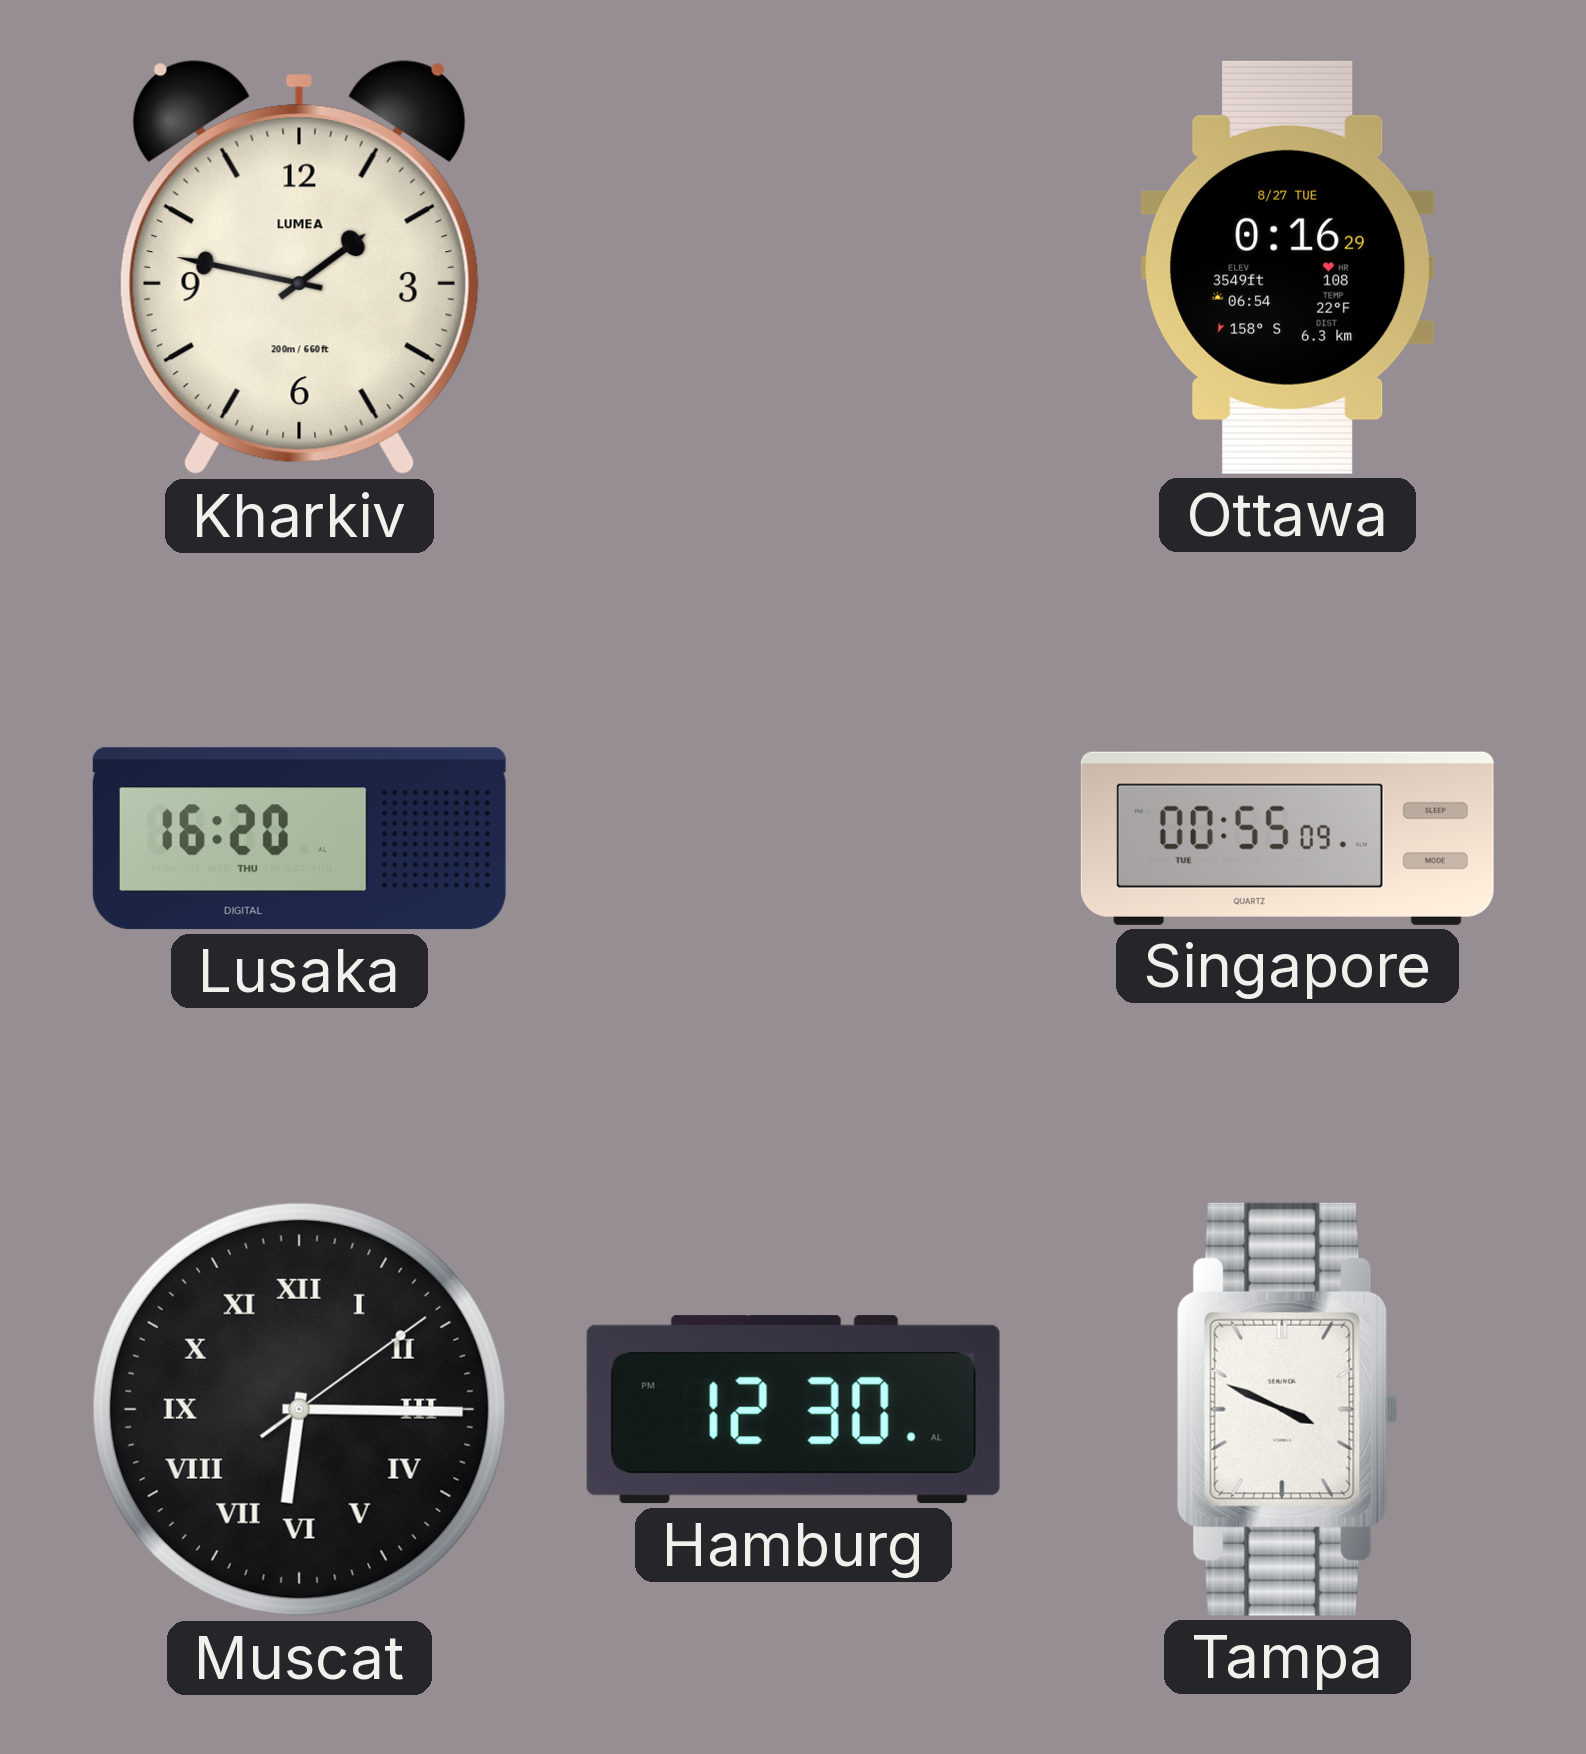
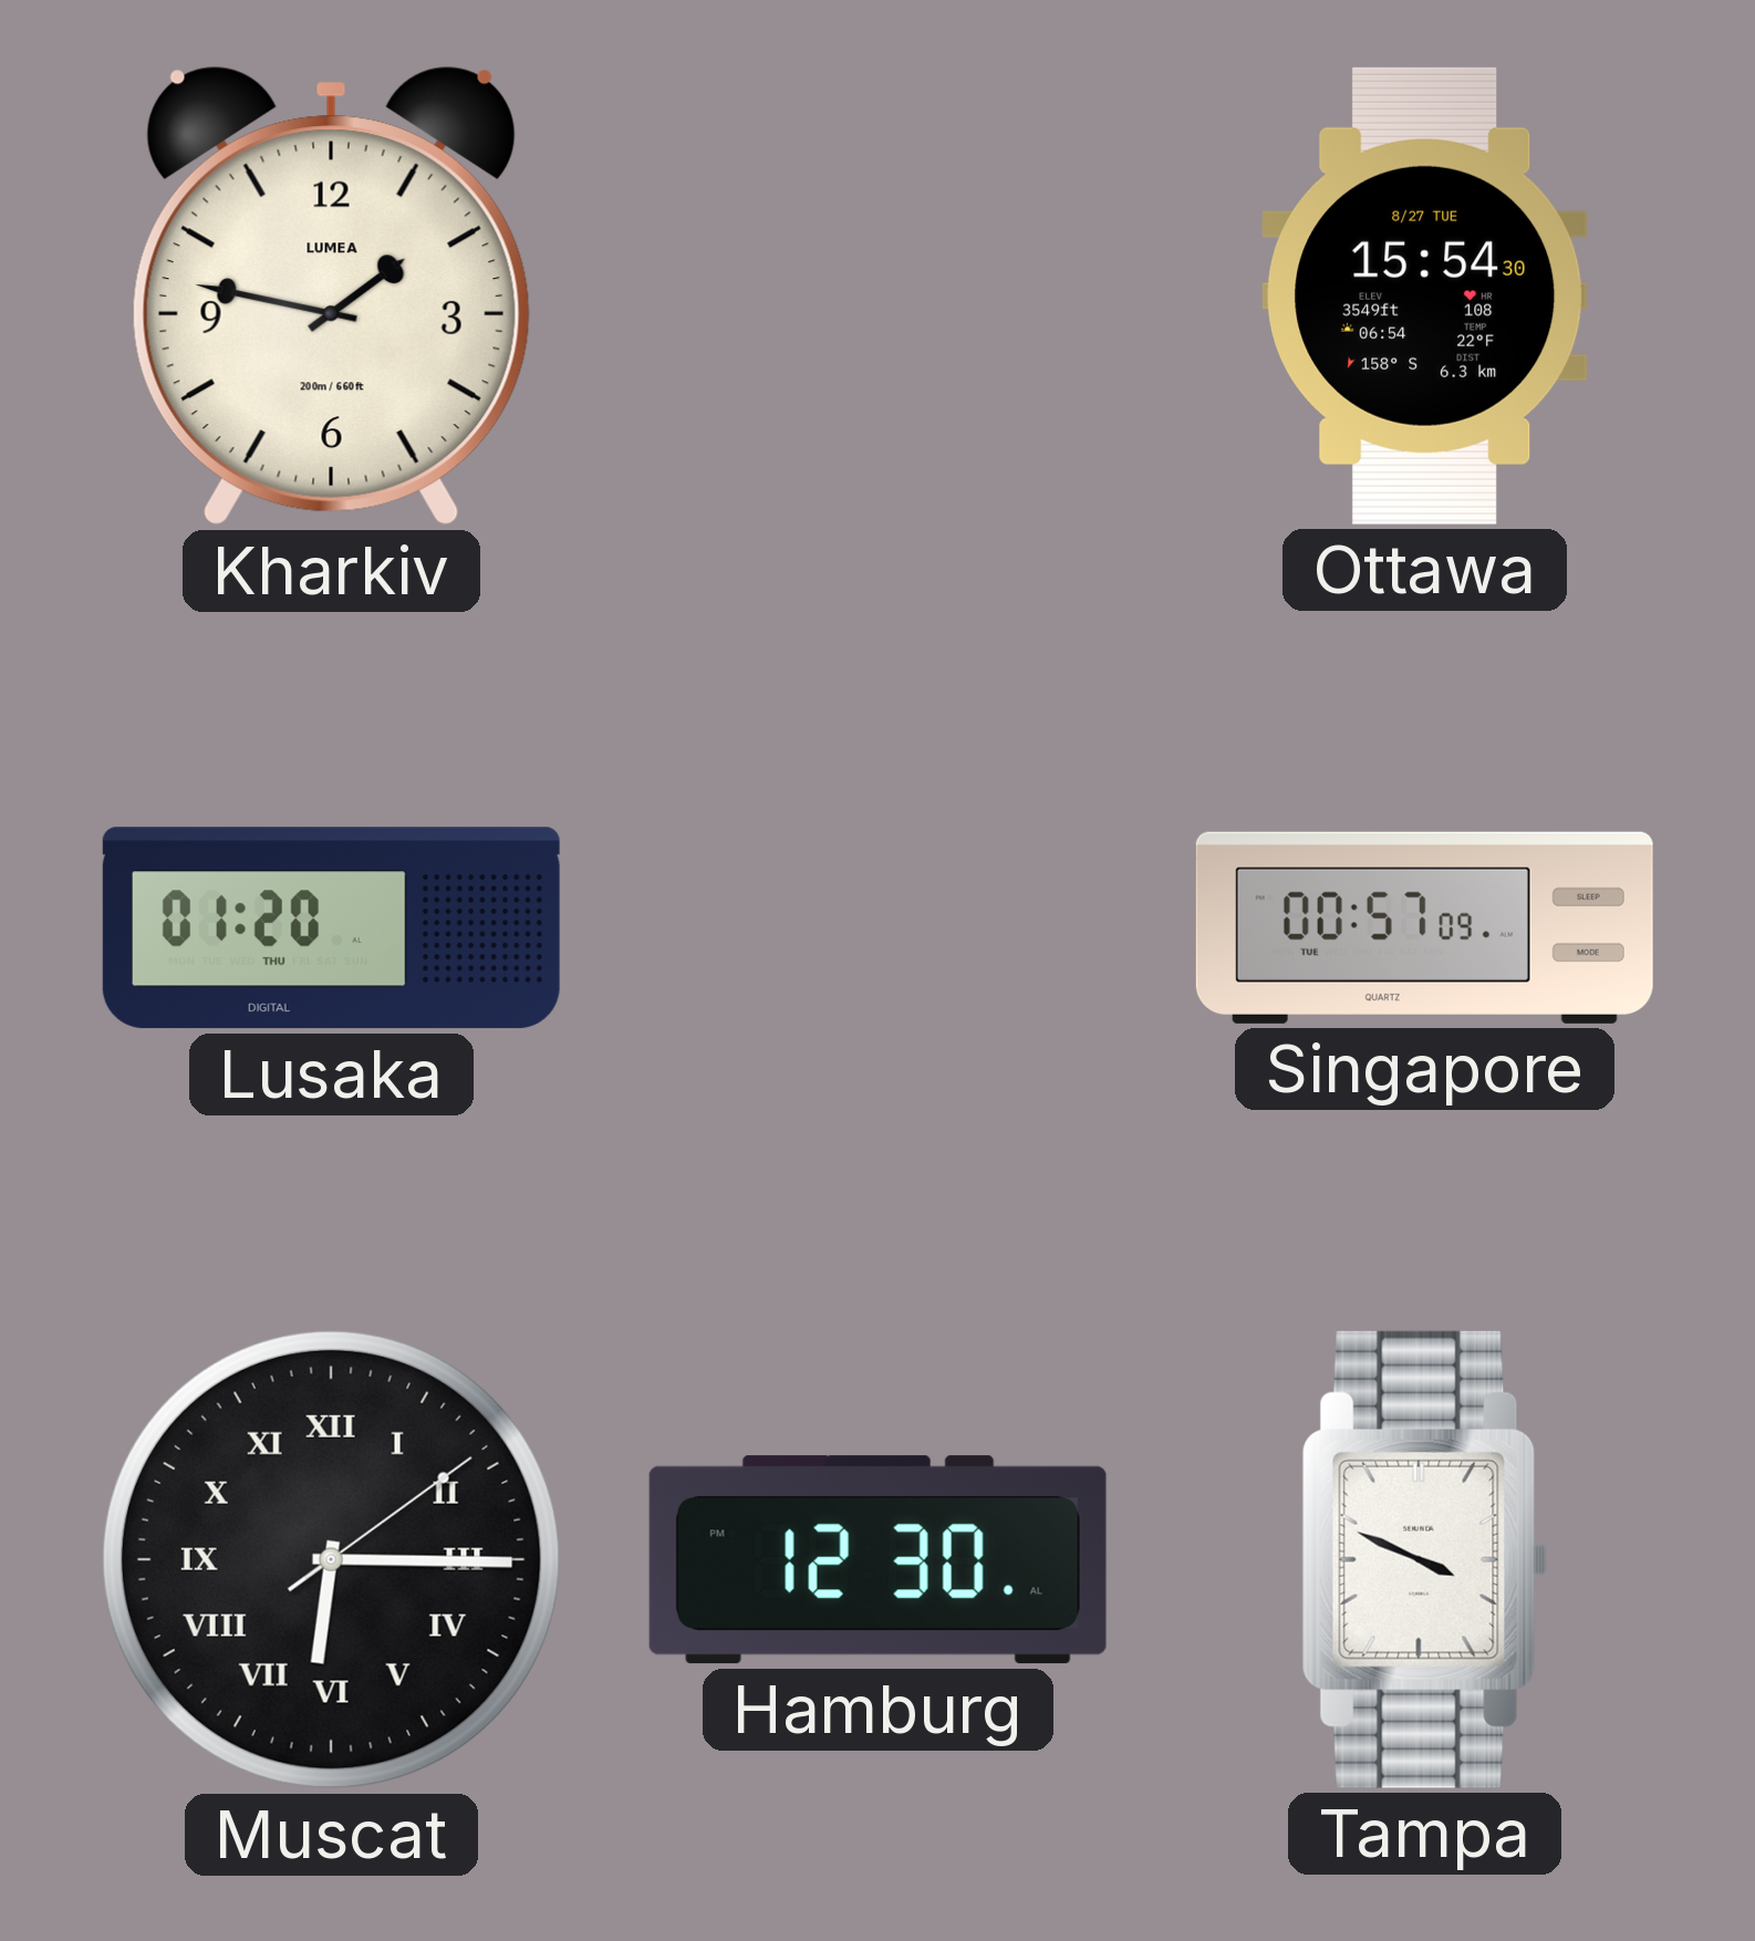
Ottawa: 0:16 -> 15:54
Lusaka: 16:20 -> 01:20
Singapore: 00:55 -> 00:57
